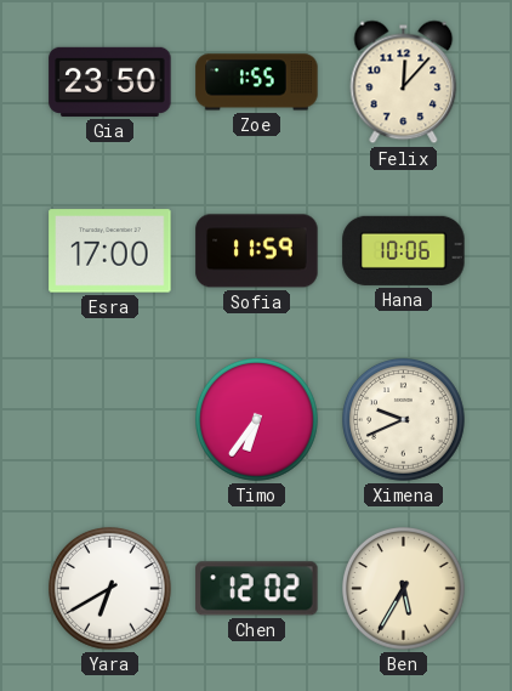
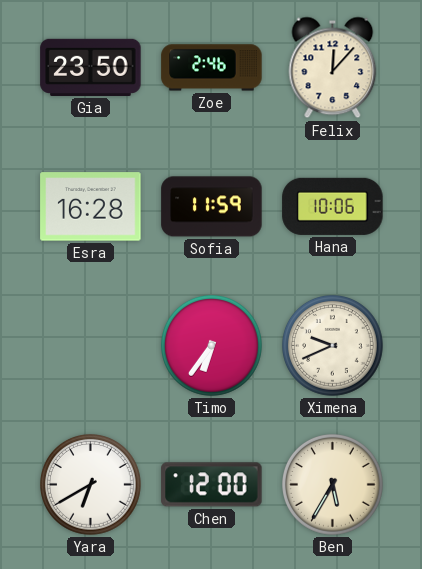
Zoe: 1:55 -> 2:46
Esra: 17:00 -> 16:28
Chen: 12:02 -> 12:00
